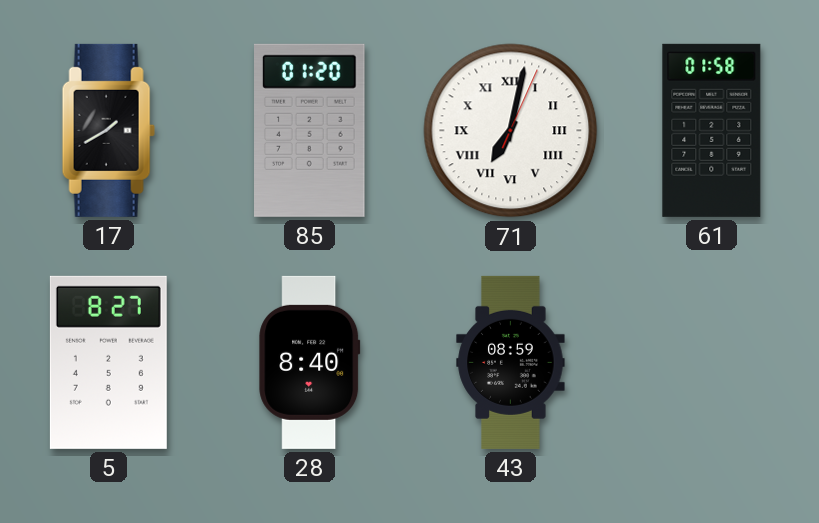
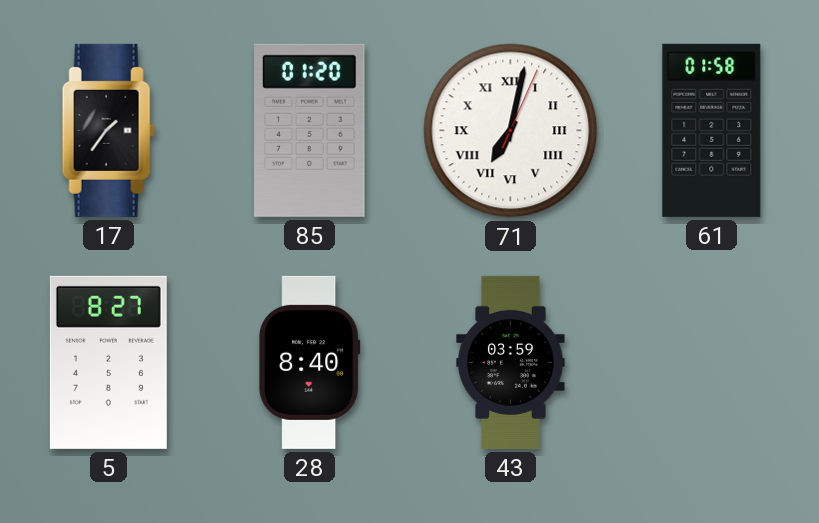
17: 1:40 -> 1:36
43: 08:59 -> 03:59
